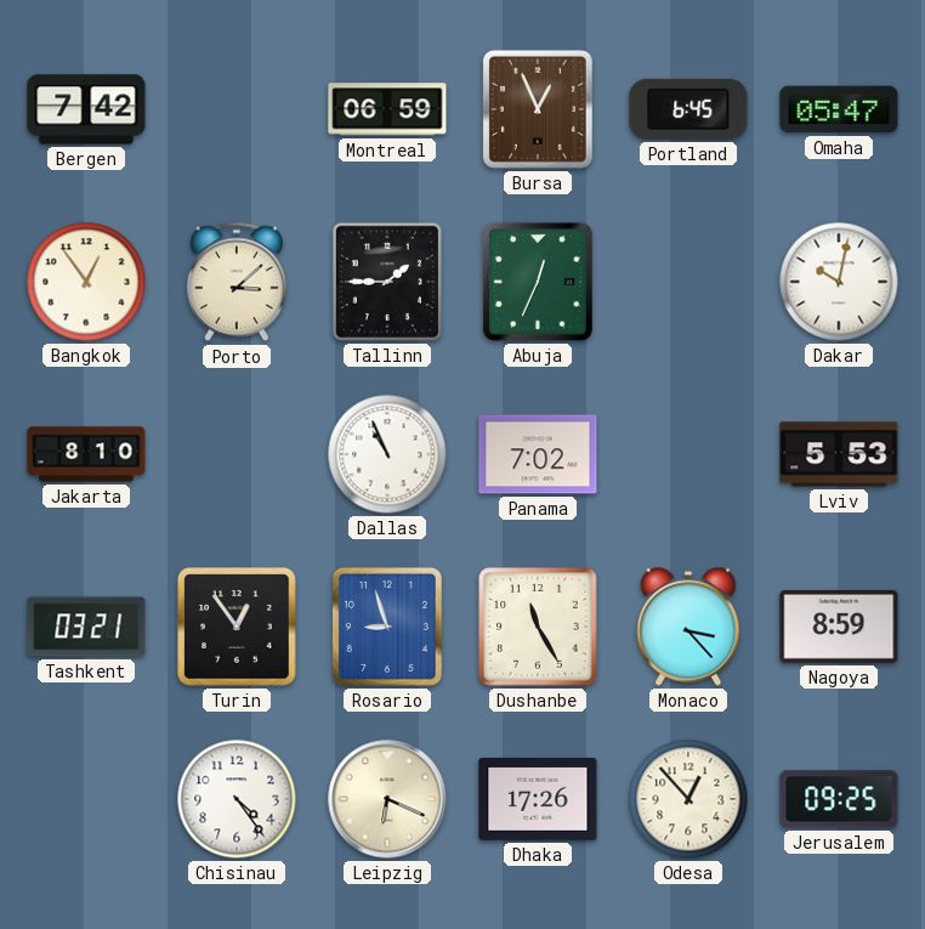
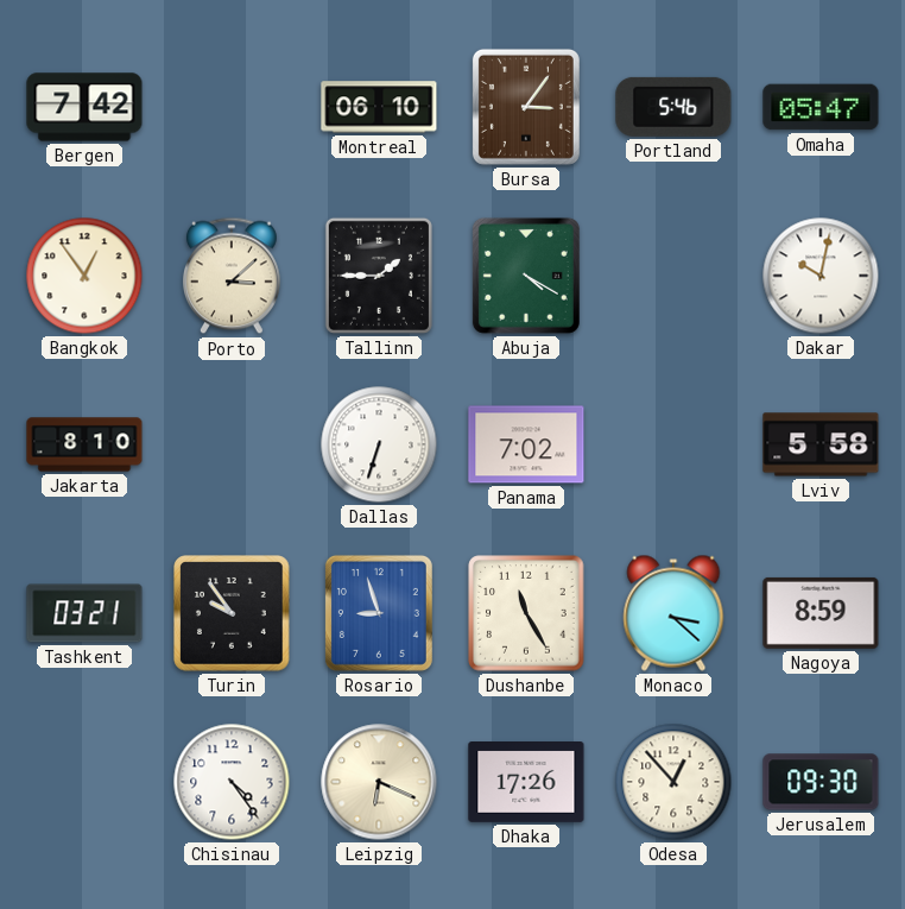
Montreal: 06:59 -> 06:10
Bursa: 12:56 -> 3:06
Portland: 6:45 -> 5:46
Abuja: 12:34 -> 4:20
Dallas: 10:56 -> 6:33
Lviv: 5:53 -> 5:58
Turin: 12:54 -> 9:54
Monaco: 3:23 -> 3:22
Jerusalem: 09:25 -> 09:30
